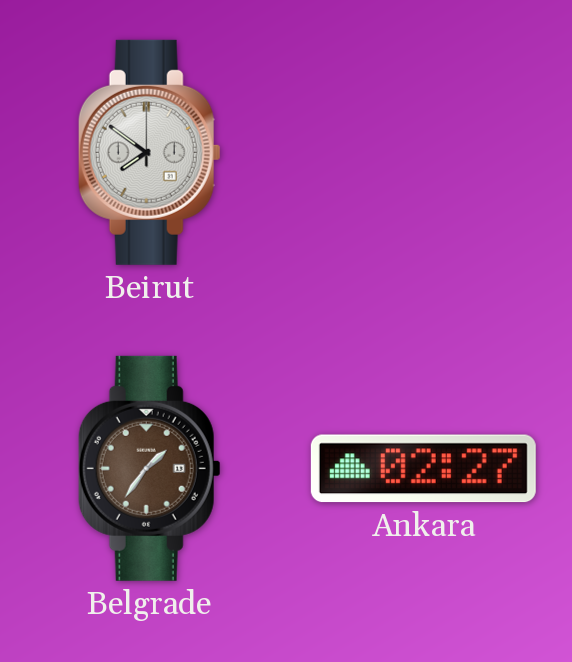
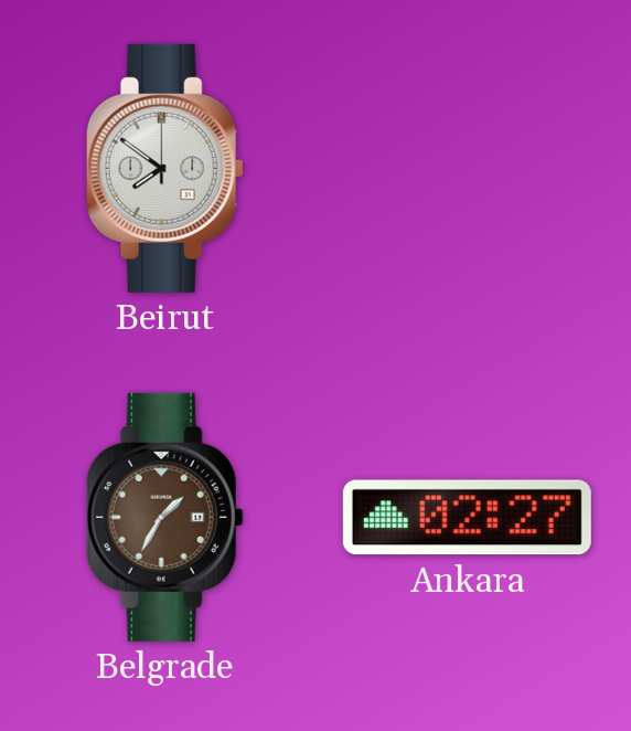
Belgrade: 1:36 -> 1:35
